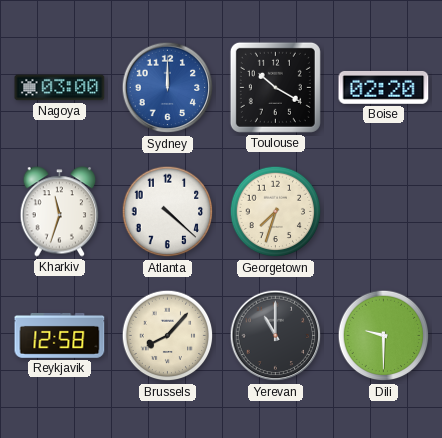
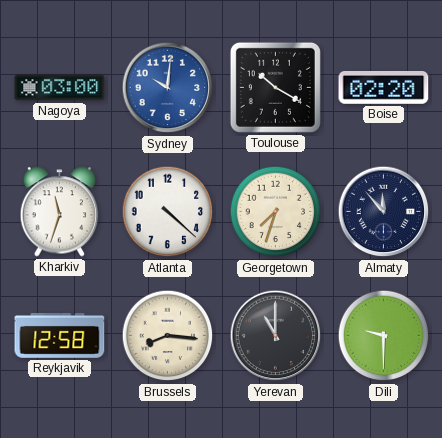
Sydney: 12:00 -> 10:01
Almaty: none -> 11:53
Brussels: 8:07 -> 8:16
